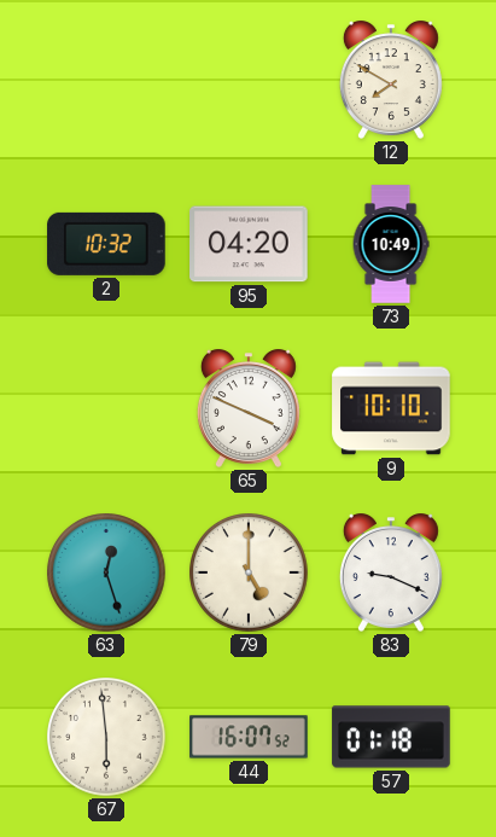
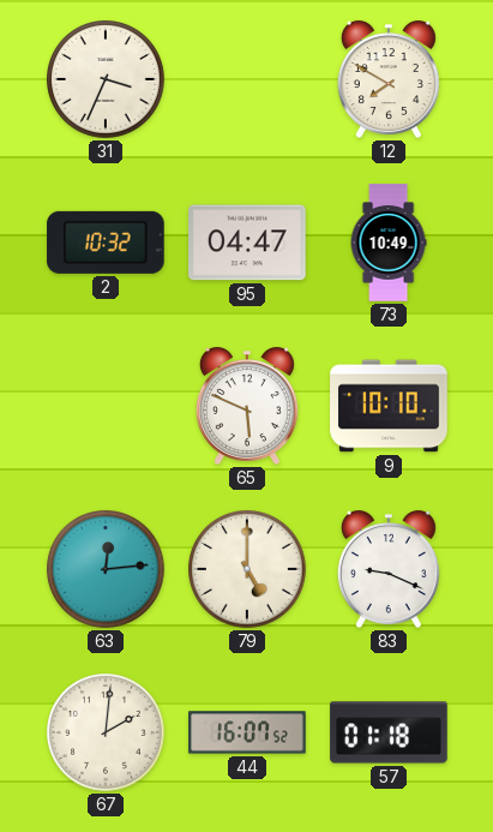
31: none -> 3:34
95: 04:20 -> 04:47
65: 3:49 -> 5:49
63: 12:27 -> 12:14
67: 5:59 -> 2:01
